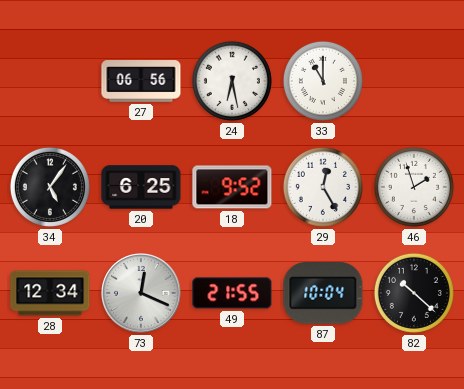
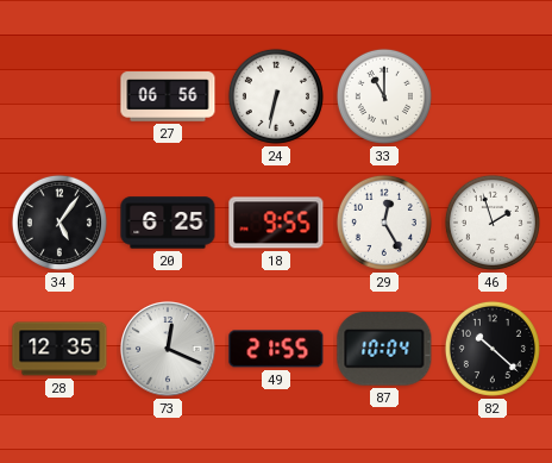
24: 6:28 -> 6:32
18: 9:52 -> 9:55
28: 12:34 -> 12:35
